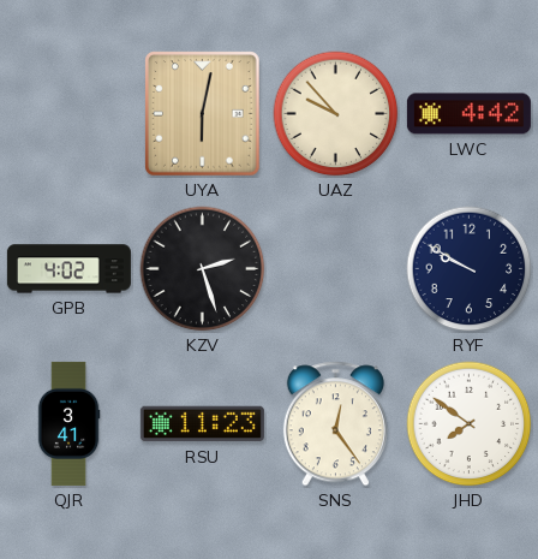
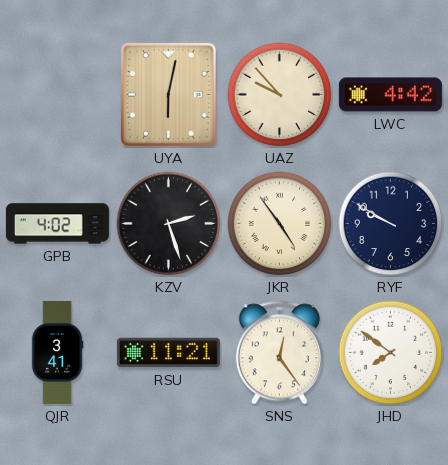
JKR: none -> 4:54
RSU: 11:23 -> 11:21
